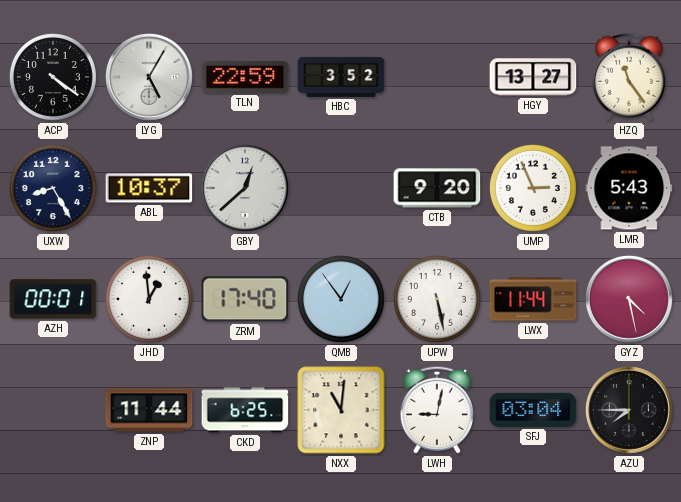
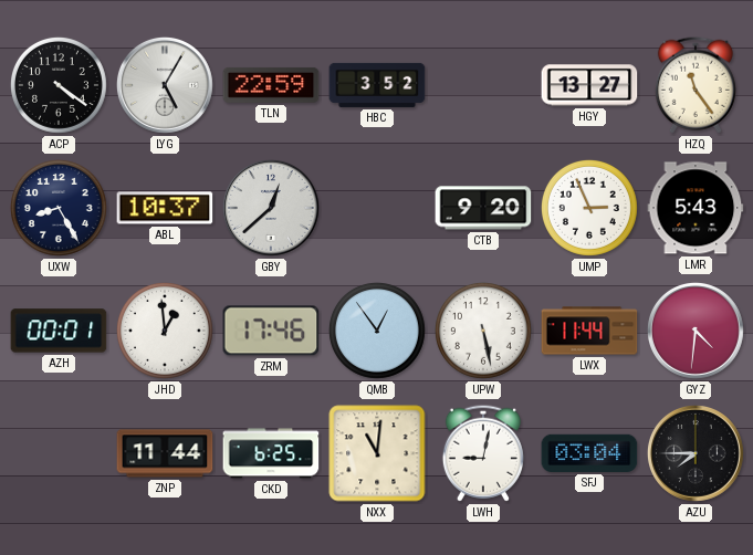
ZRM: 17:40 -> 17:46
GYZ: 4:28 -> 4:31
